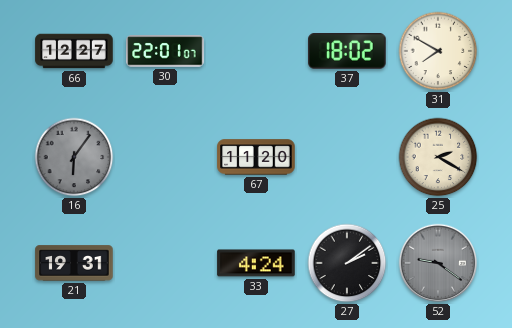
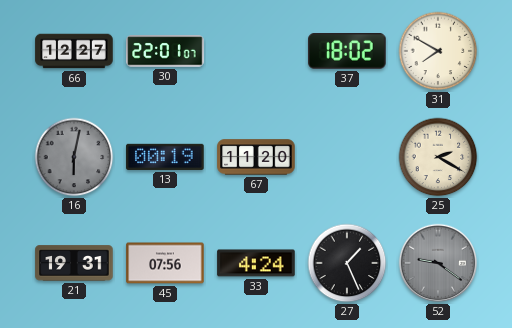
16: 6:06 -> 6:02
13: none -> 00:19
45: none -> 07:56
27: 2:09 -> 1:26
